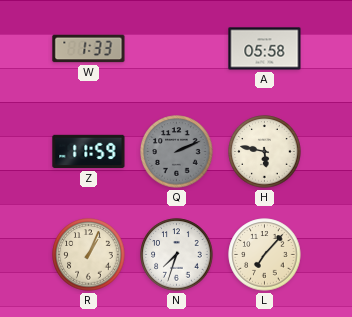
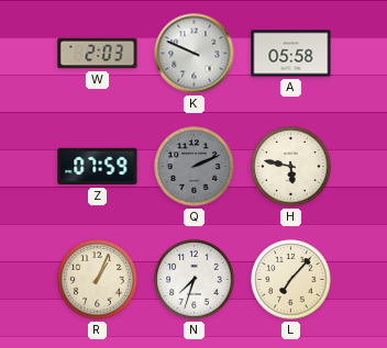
W: 1:33 -> 2:03
K: none -> 9:49
Z: 11:59 -> 07:59
